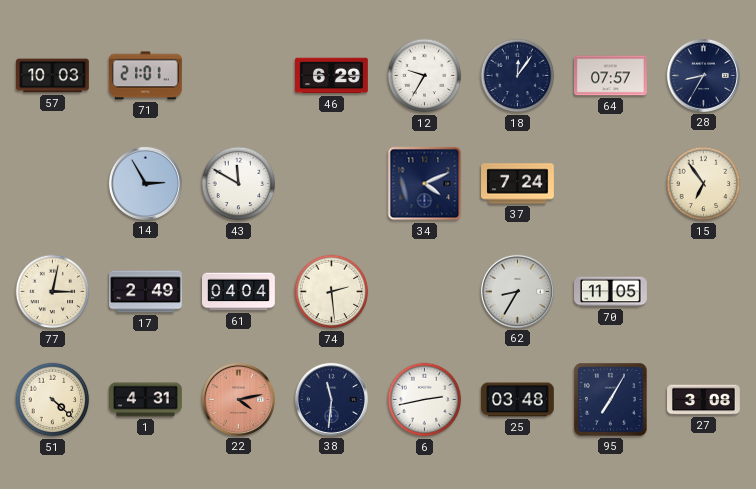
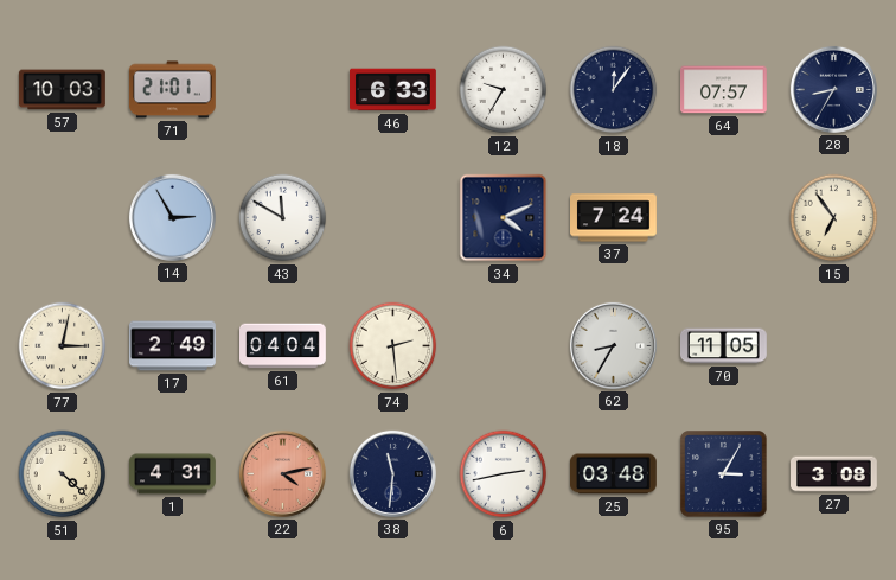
46: 6:29 -> 6:33
95: 7:05 -> 3:05
